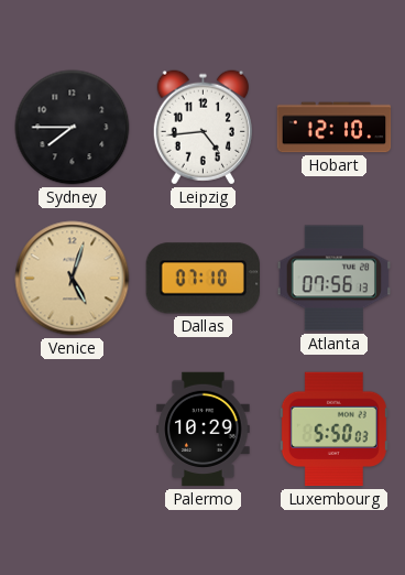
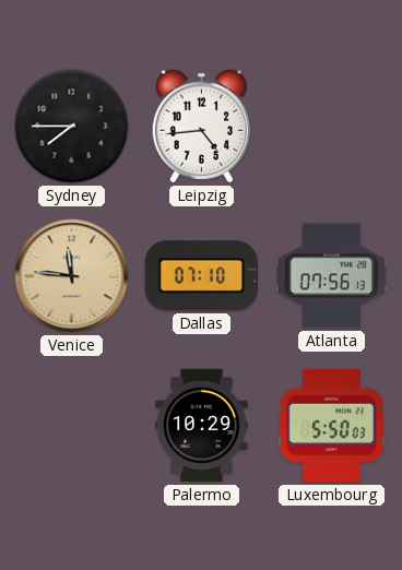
Hobart: 12:10 -> none
Venice: 5:03 -> 11:46
